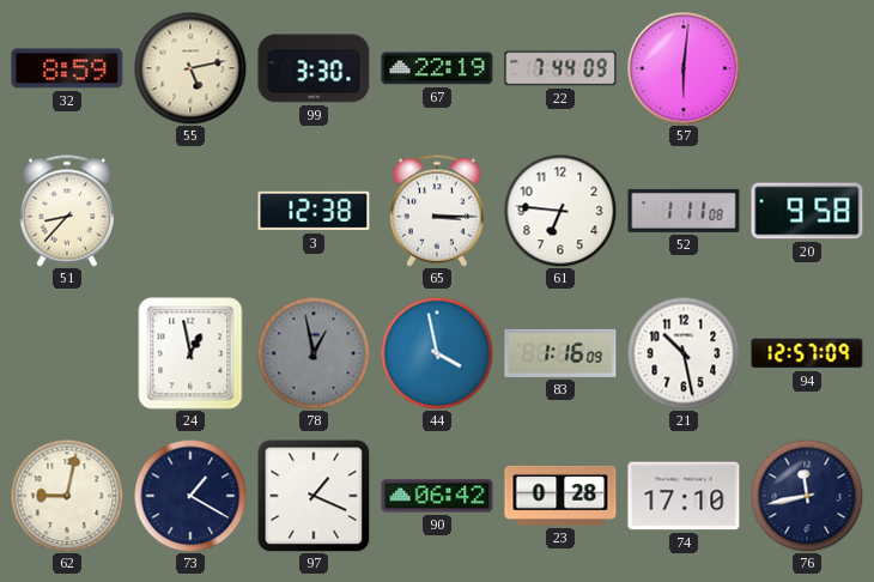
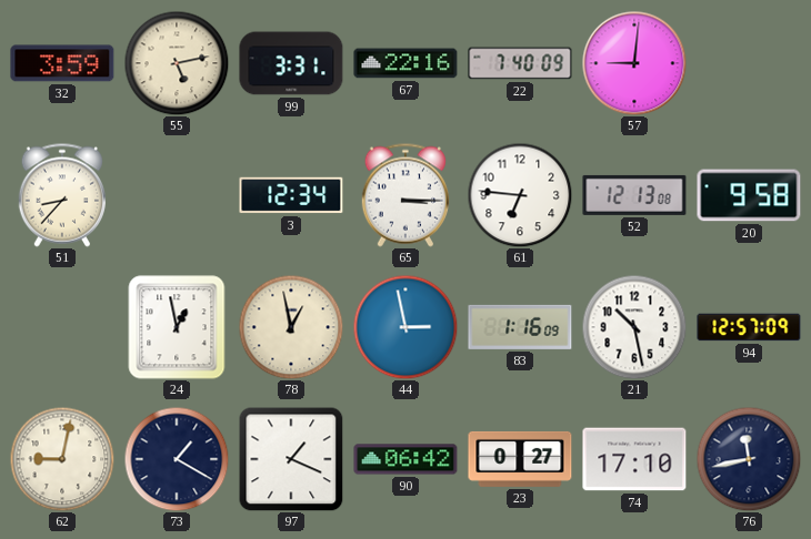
32: 8:59 -> 3:59
99: 3:30 -> 3:31
67: 22:19 -> 22:16
22: 7:44 -> 7:40
57: 6:01 -> 9:01
3: 12:38 -> 12:34
52: 1:11 -> 12:13
78 dial: grey -> cream
44: 3:58 -> 2:58
23: 0:28 -> 0:27
